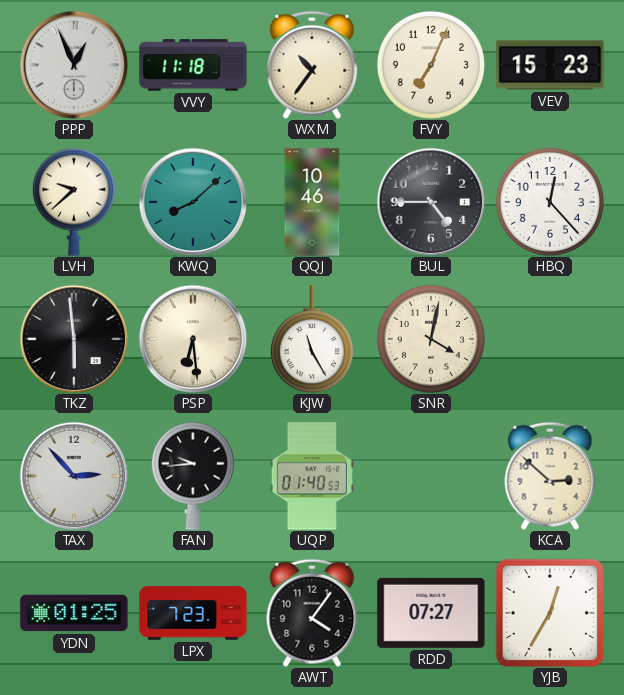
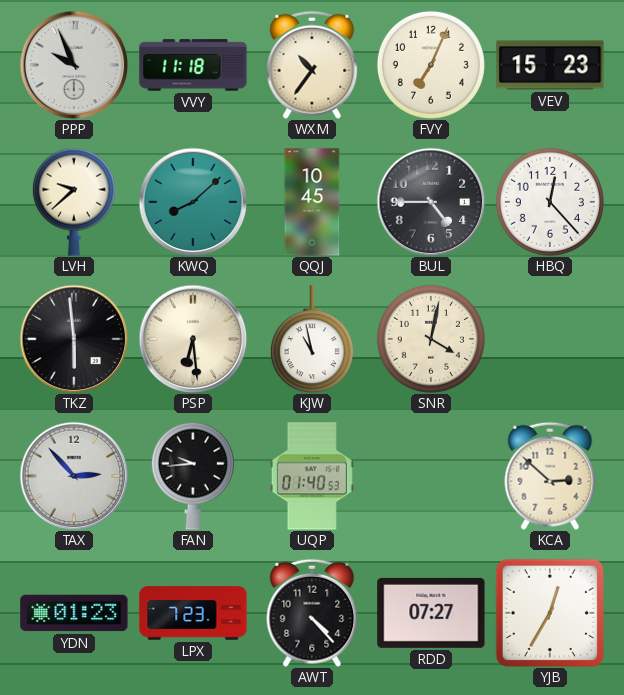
PPP: 12:56 -> 9:56
QQJ: 10:46 -> 10:45
KJW: 11:25 -> 10:58
YDN: 01:25 -> 01:23
AWT: 4:06 -> 4:23
